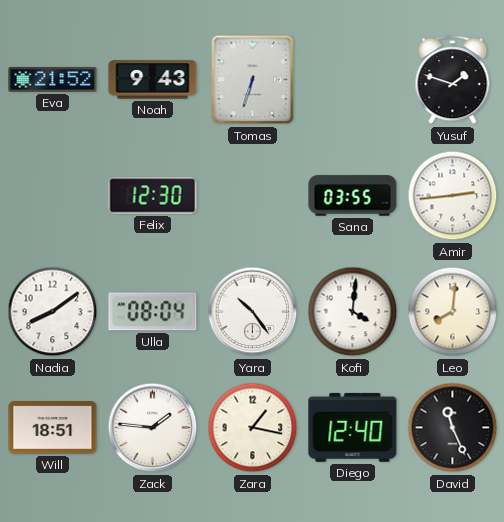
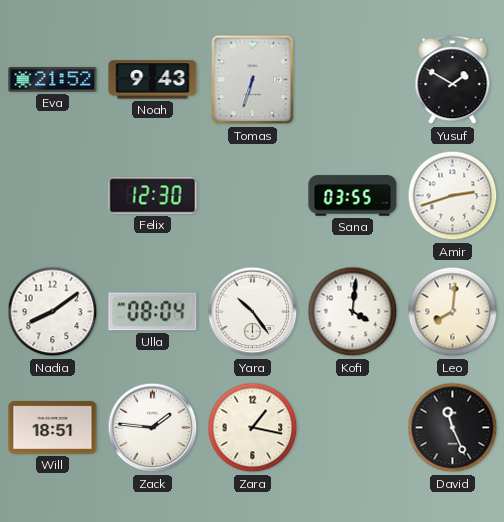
Yusuf: 1:48 -> 1:50
Amir: 2:44 -> 2:42
Diego: 12:40 -> none
